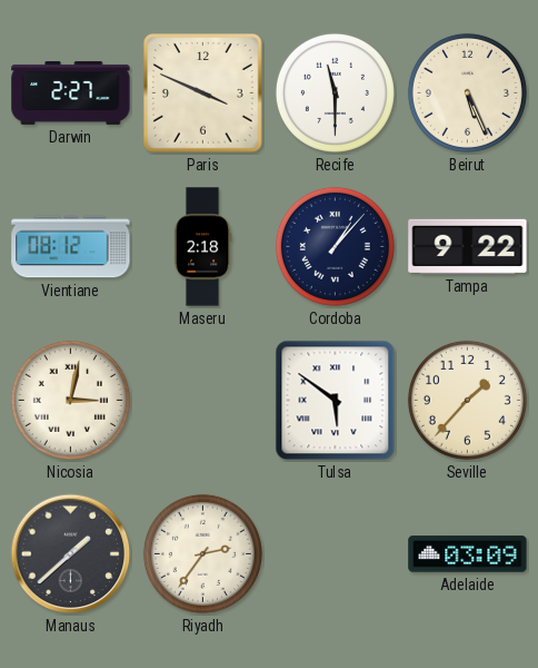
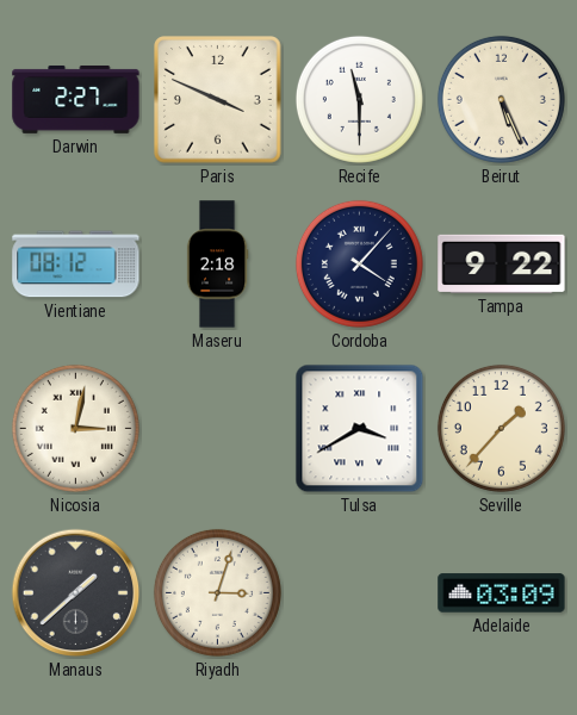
Cordoba: 1:07 -> 4:07
Tulsa: 5:51 -> 3:40
Riyadh: 2:36 -> 3:03
